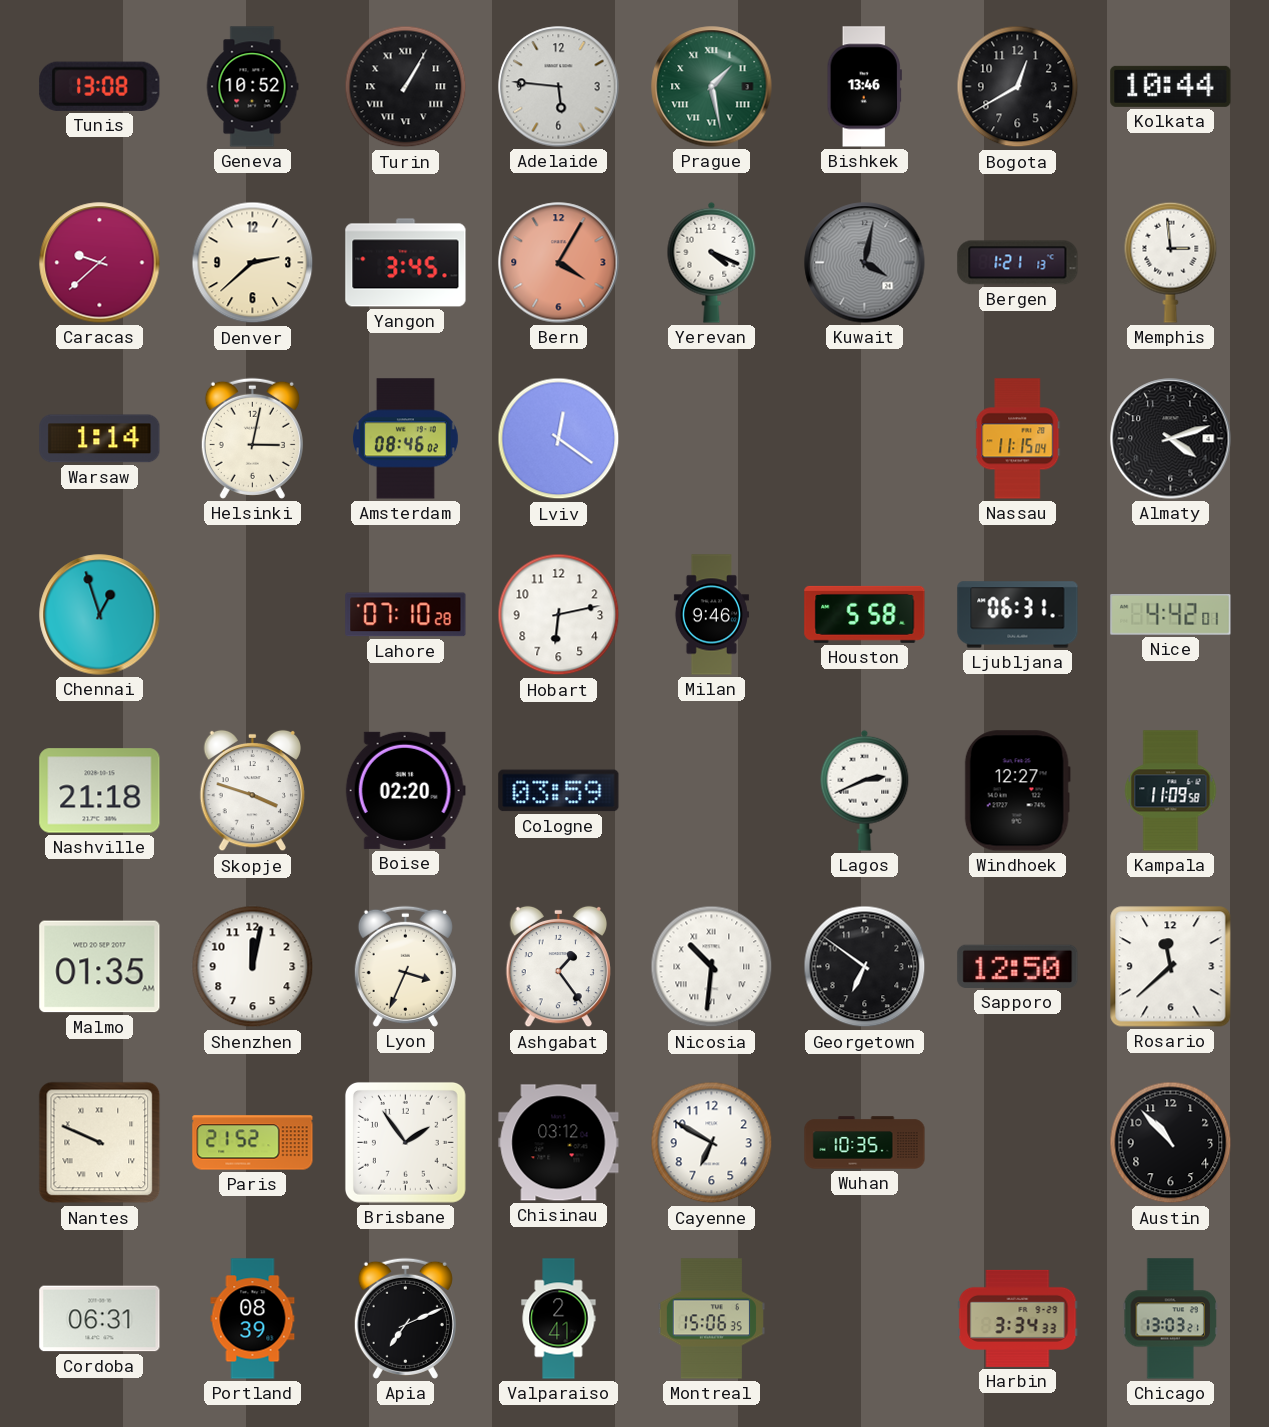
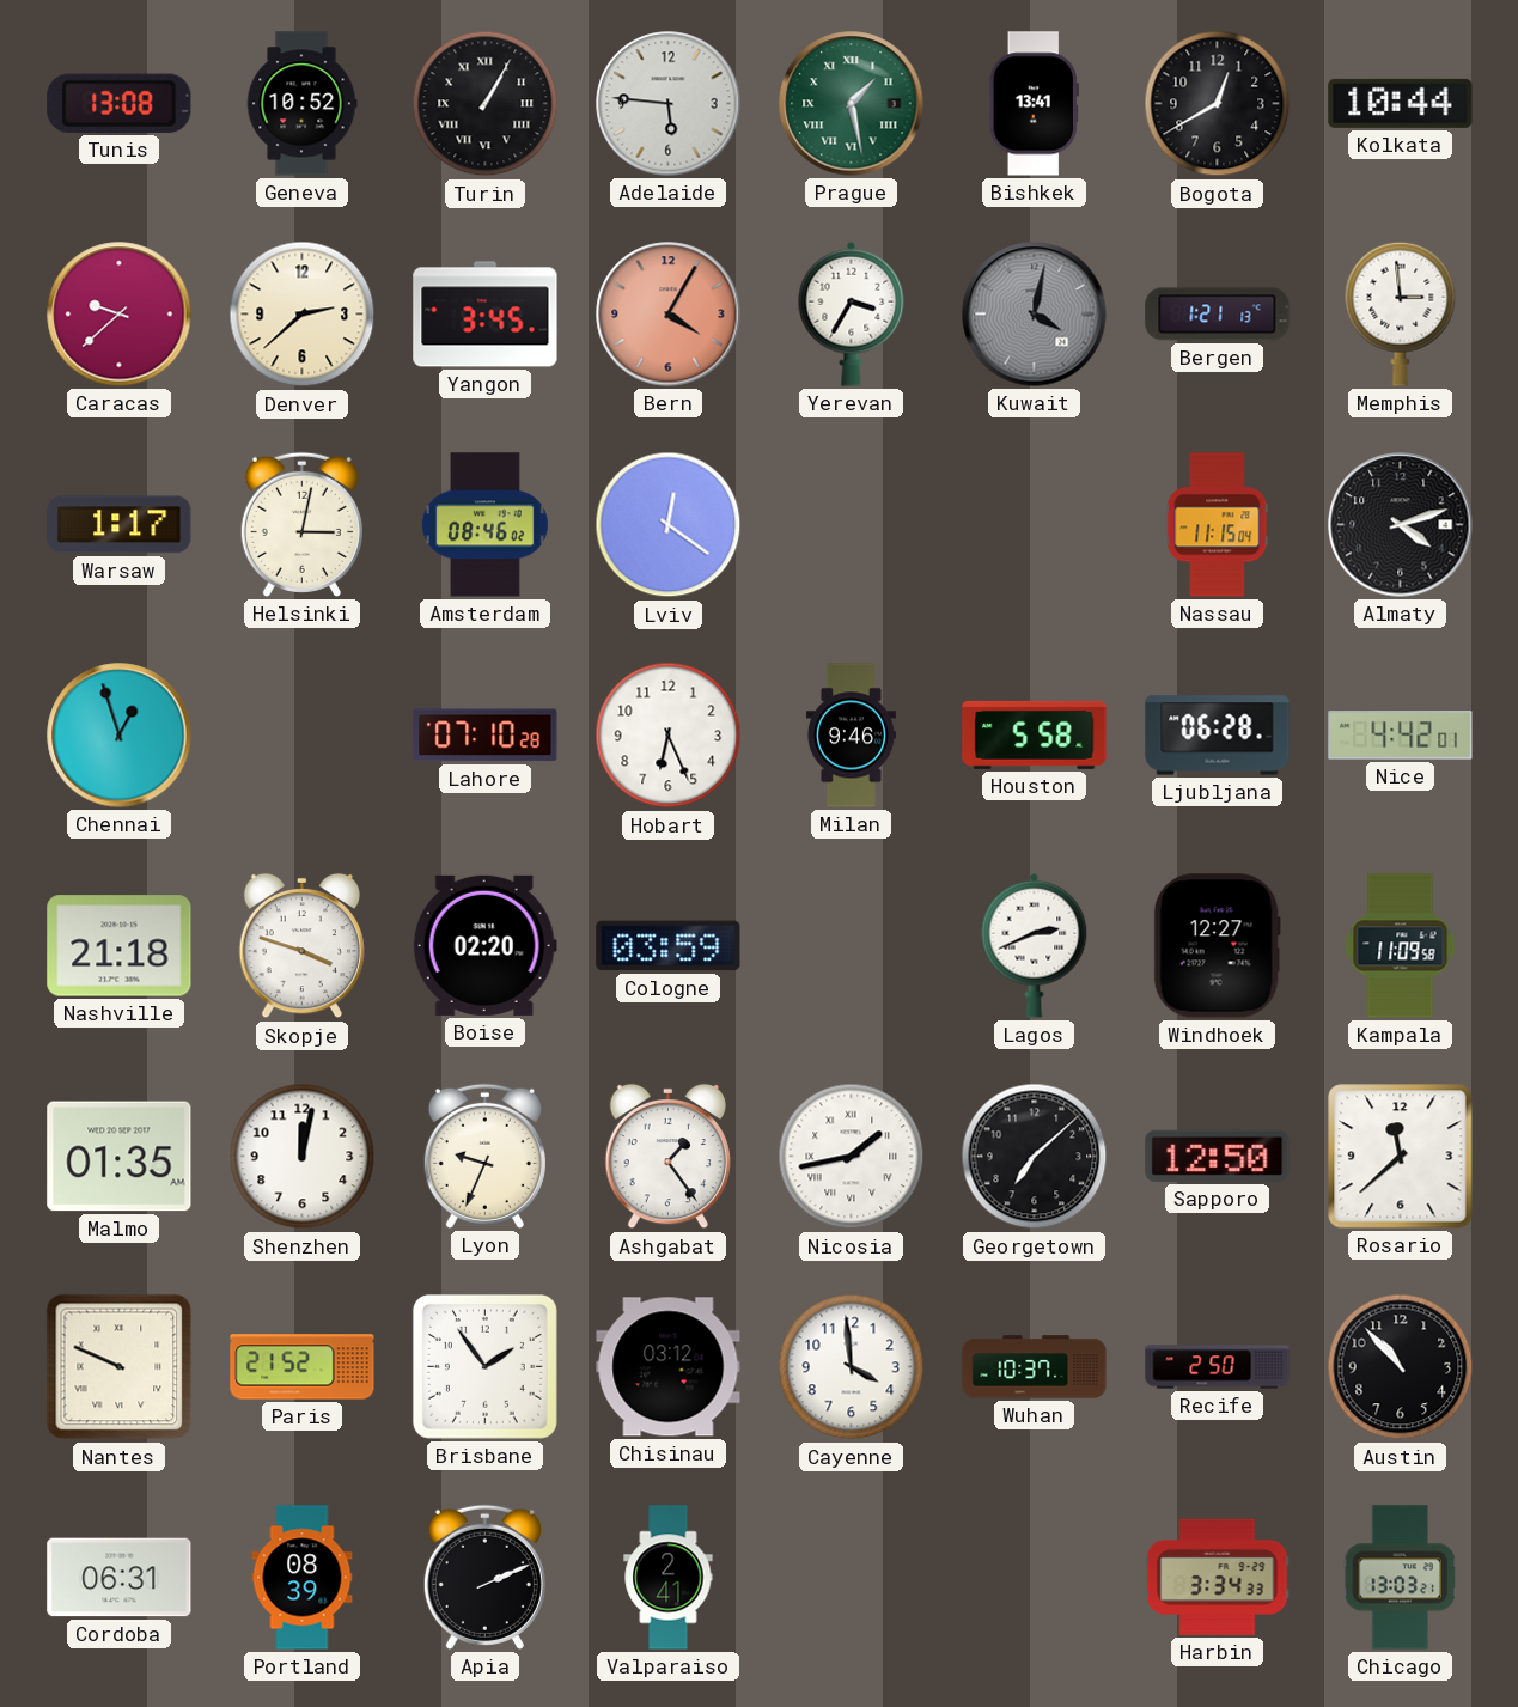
Bishkek: 13:46 -> 13:41
Yerevan: 4:19 -> 3:35
Warsaw: 1:14 -> 1:17
Hobart: 6:13 -> 6:26
Ljubljana: 06:31 -> 06:28
Lyon: 3:34 -> 9:34
Nicosia: 10:31 -> 1:43
Georgetown: 6:51 -> 7:08
Cayenne: 6:50 -> 3:59
Wuhan: 10:35 -> 10:37
Recife: none -> 2:50
Apia: 7:11 -> 2:11
Montreal: 15:06 -> none
